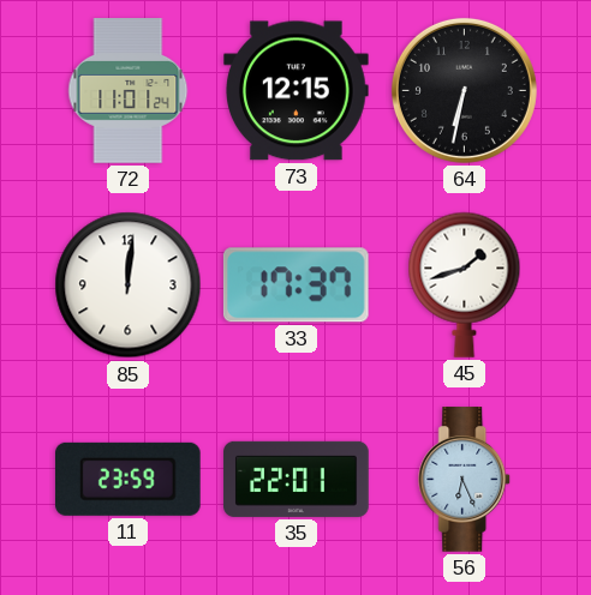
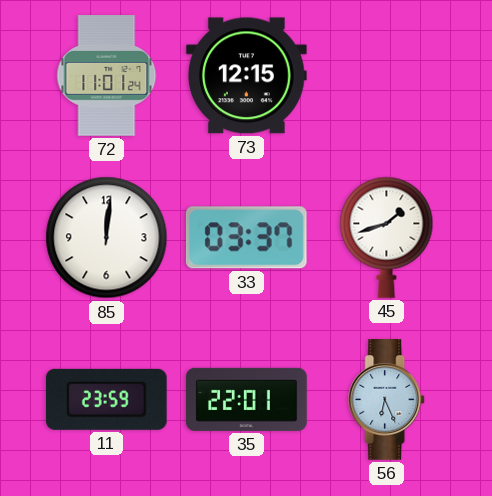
64: 6:32 -> none
33: 17:37 -> 03:37
